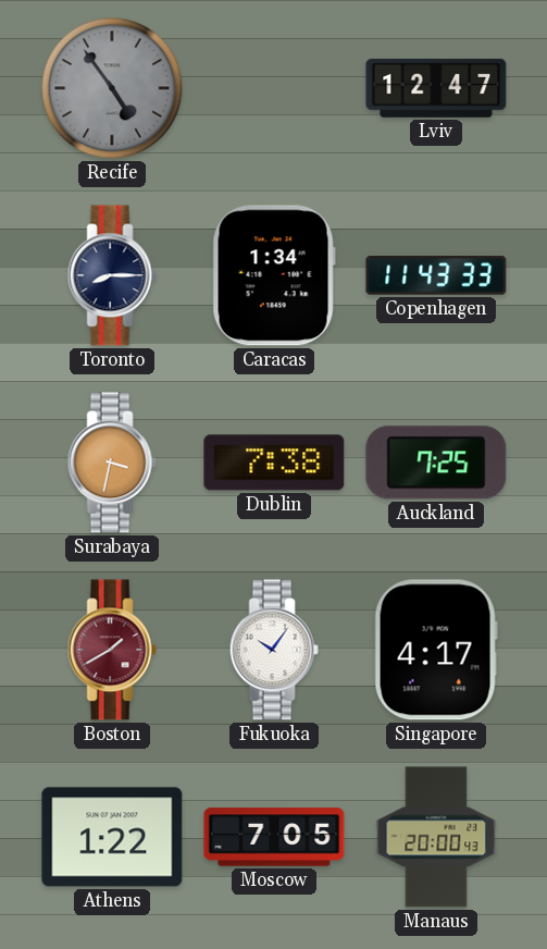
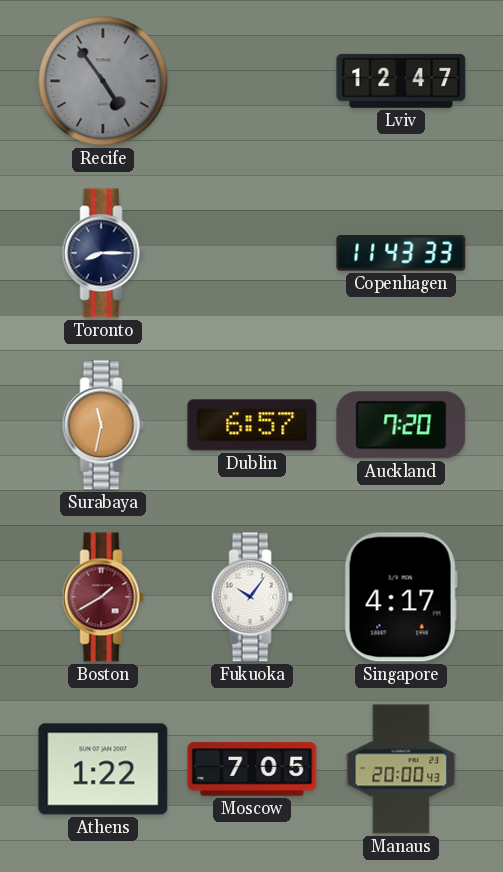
Caracas: 1:34 -> none
Surabaya: 3:32 -> 11:32
Dublin: 7:38 -> 6:57
Auckland: 7:25 -> 7:20
